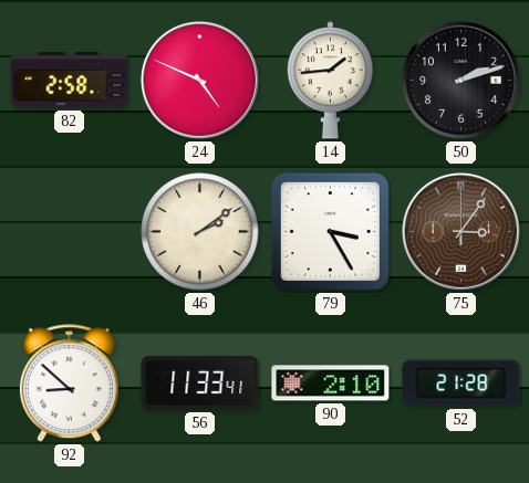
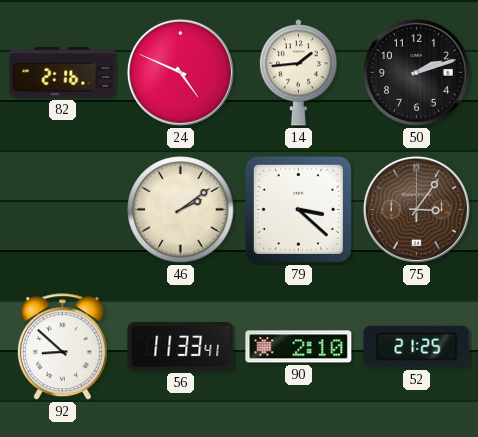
82: 2:58 -> 2:16
79: 3:25 -> 3:22
52: 21:28 -> 21:25
